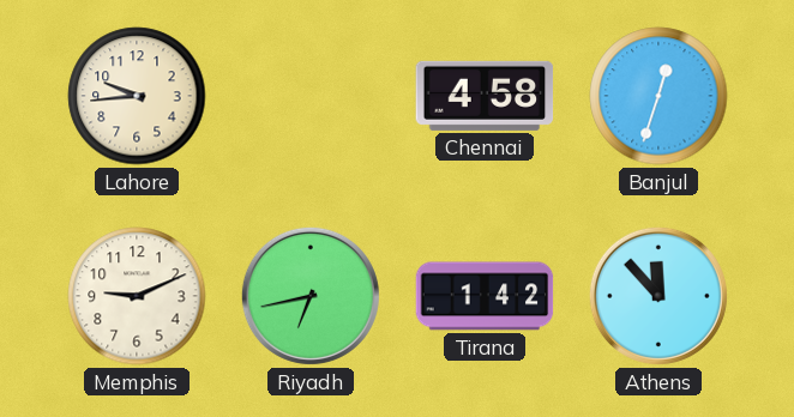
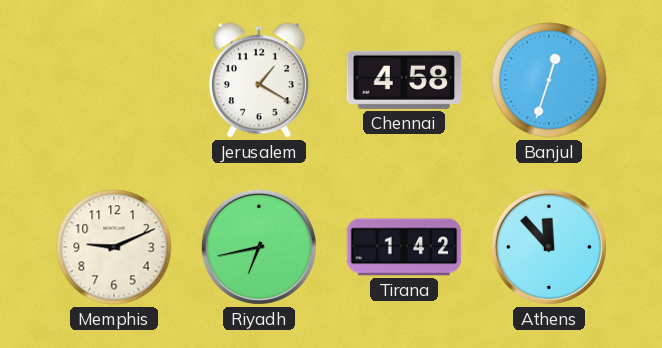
Lahore: 9:44 -> none
Jerusalem: none -> 1:20
